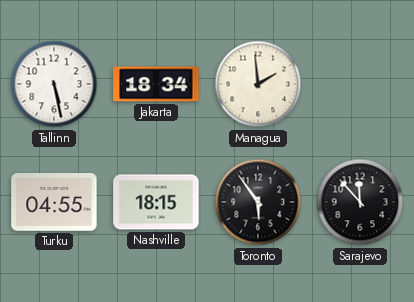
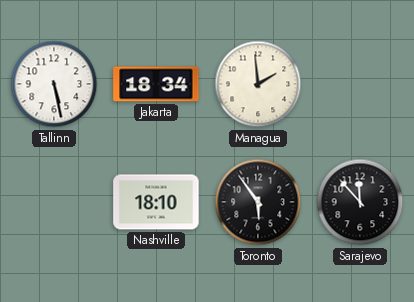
Turku: 04:55 -> none
Nashville: 18:15 -> 18:10
